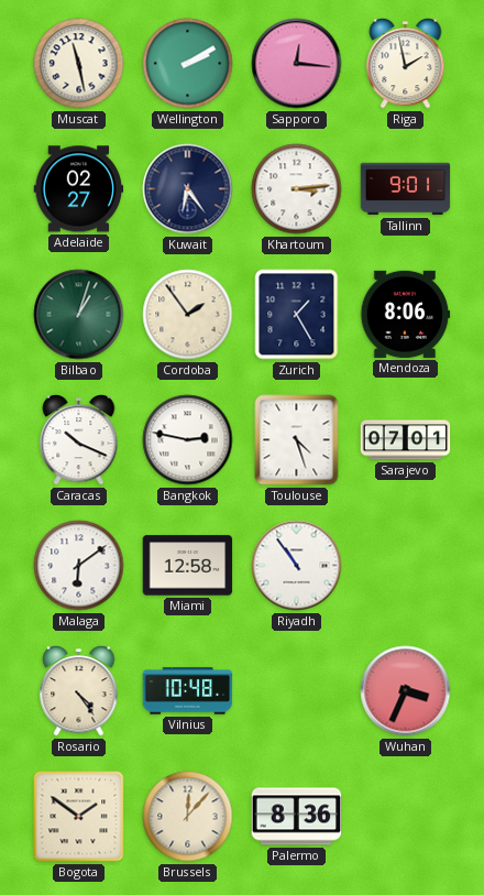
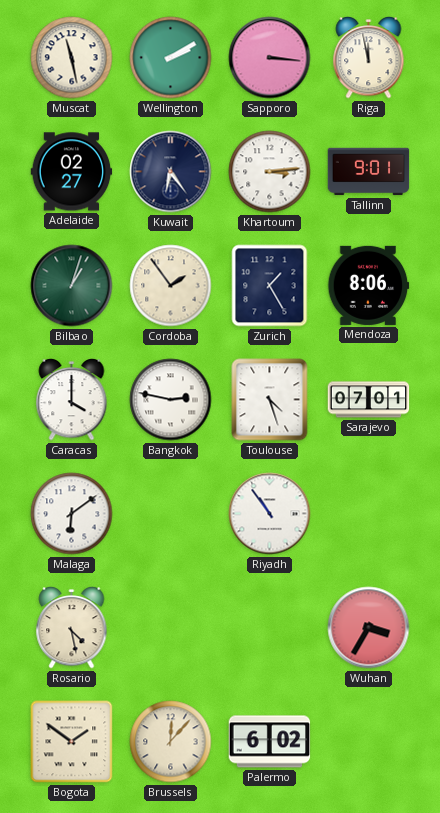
Sapporo: 12:16 -> 3:16
Riga: 1:58 -> 11:58
Caracas: 10:19 -> 4:00
Miami: 12:58 -> none
Rosario: 4:24 -> 4:28
Vilnius: 10:48 -> none
Wuhan: 3:34 -> 3:35
Palermo: 8:36 -> 6:02
